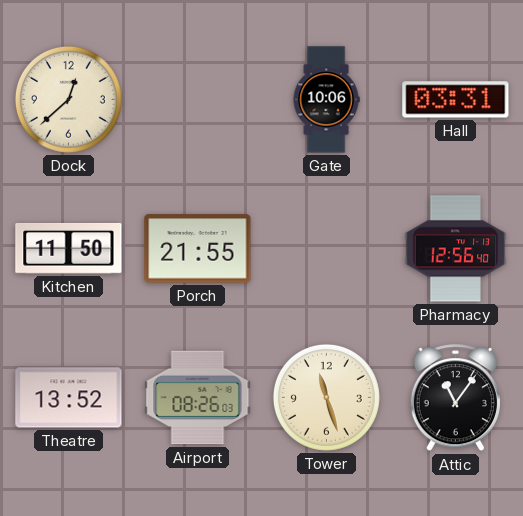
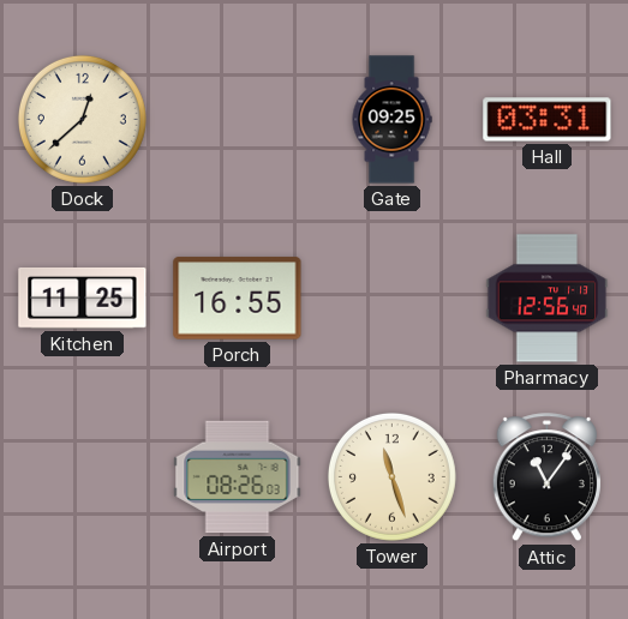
Gate: 10:06 -> 09:25
Kitchen: 11:50 -> 11:25
Porch: 21:55 -> 16:55
Theatre: 13:52 -> none
